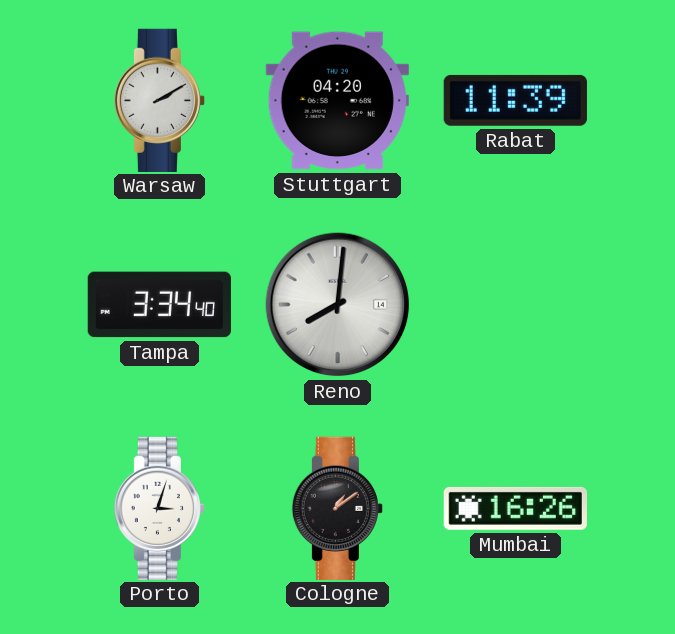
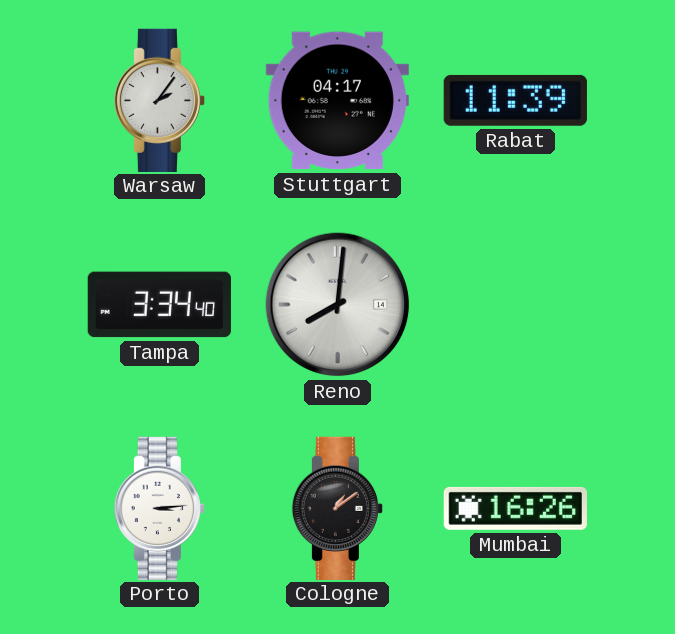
Warsaw: 2:10 -> 2:06
Stuttgart: 04:20 -> 04:17
Porto: 3:03 -> 3:14
